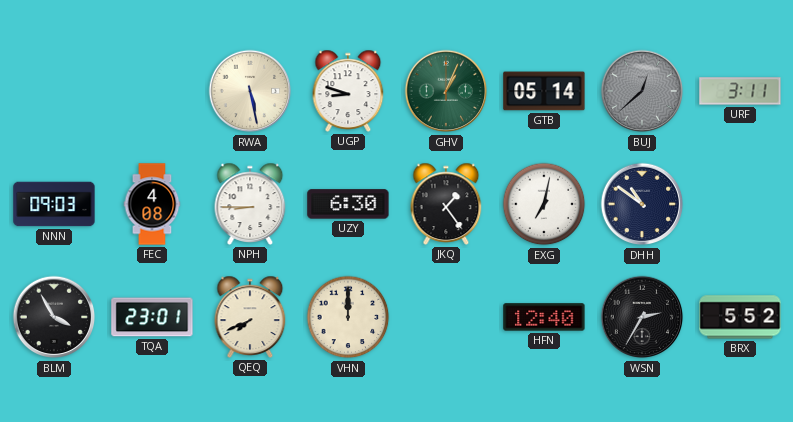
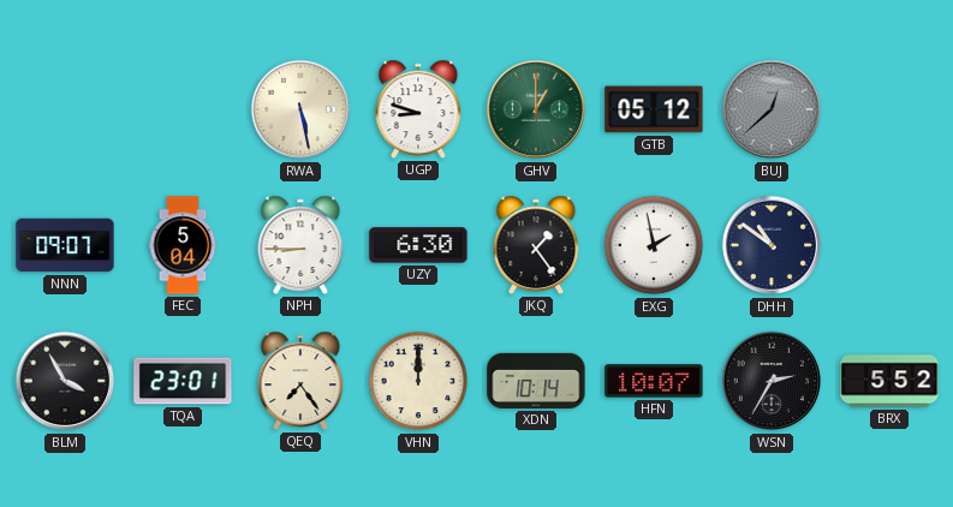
GHV: 1:04 -> 1:00
GTB: 05:14 -> 05:12
URF: 3:11 -> none
NNN: 09:03 -> 09:07
FEC: 4:08 -> 5:04
EXG: 7:02 -> 1:58
QEQ: 7:41 -> 7:24
XDN: none -> 10:14
HFN: 12:40 -> 10:07
